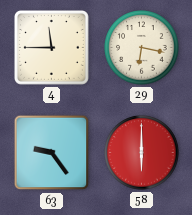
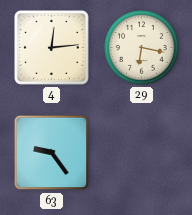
4: 11:45 -> 12:14
58: 6:00 -> none
